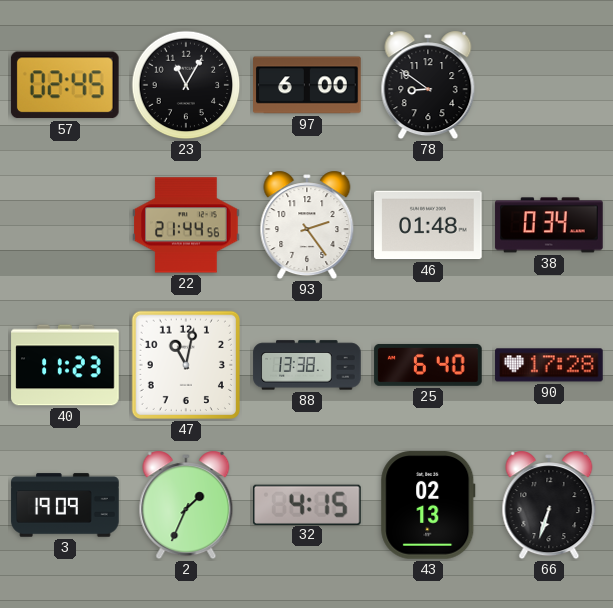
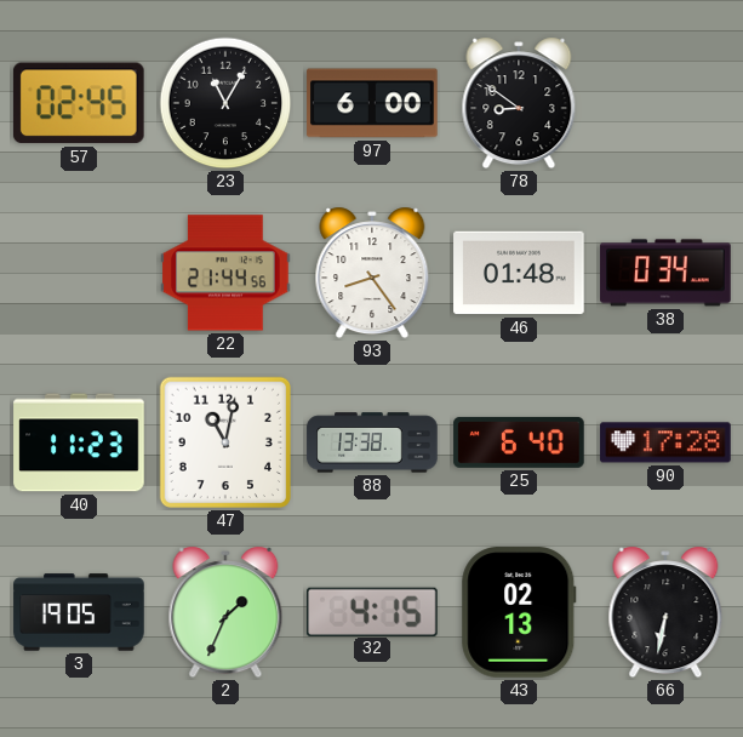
93: 2:24 -> 8:24
3: 19:09 -> 19:05
66: 6:33 -> 6:32
